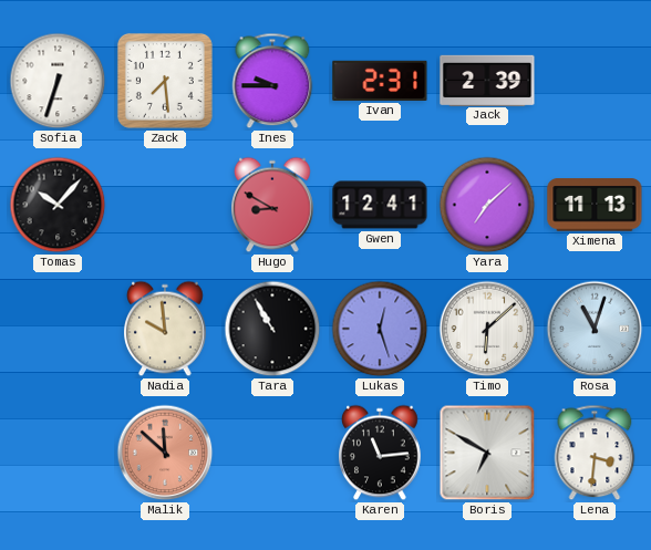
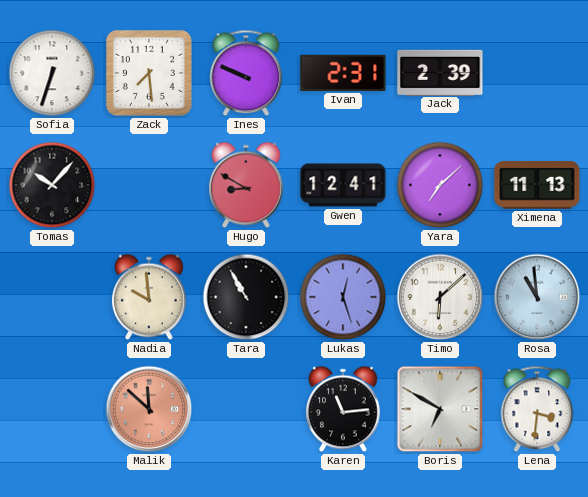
Ines: 9:45 -> 9:49
Rosa: 11:03 -> 10:59
